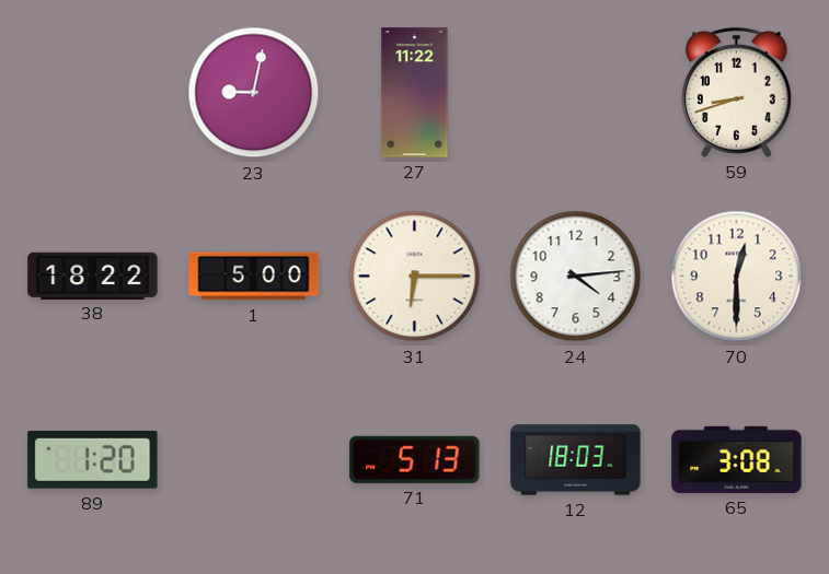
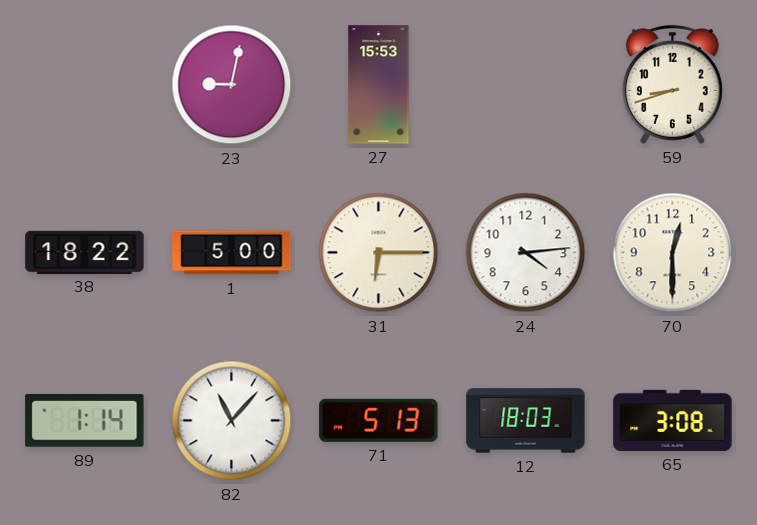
27: 11:22 -> 15:53
89: 1:20 -> 1:14
82: none -> 11:07
